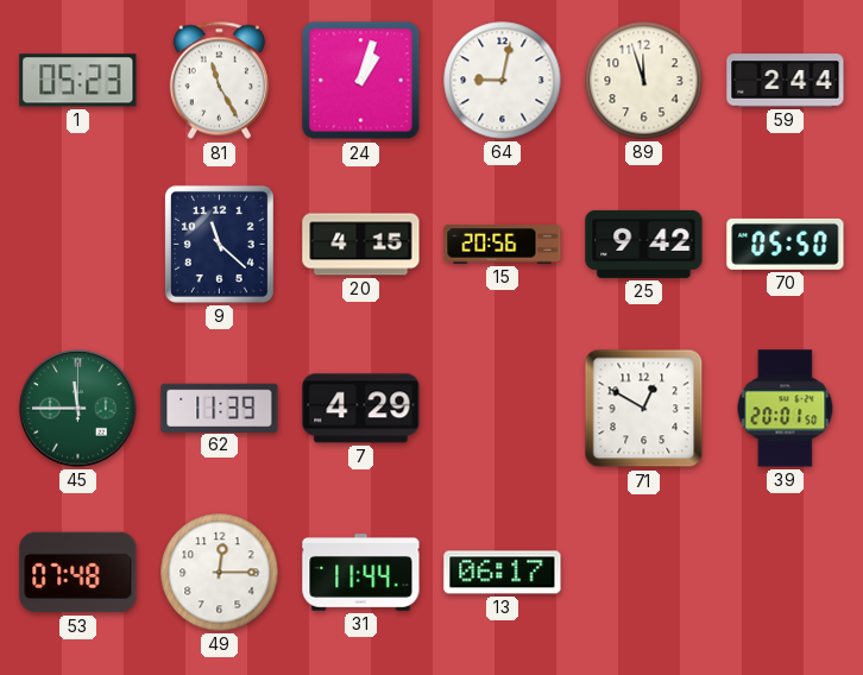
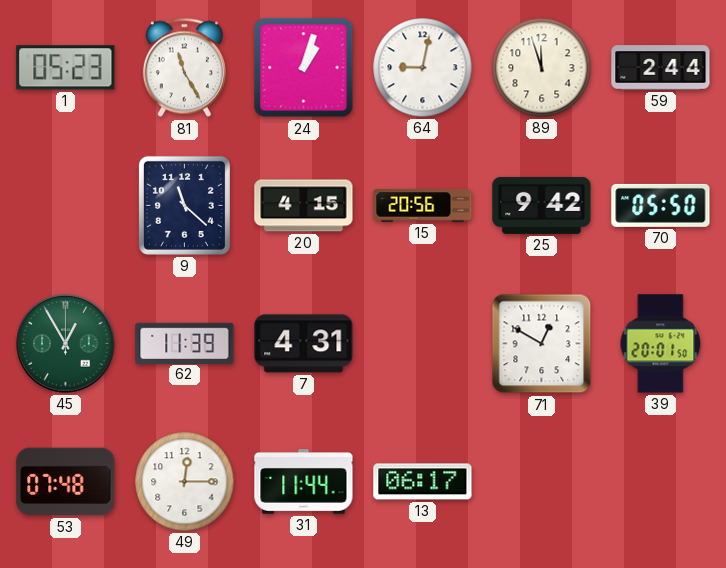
45: 11:45 -> 12:55
7: 4:29 -> 4:31
